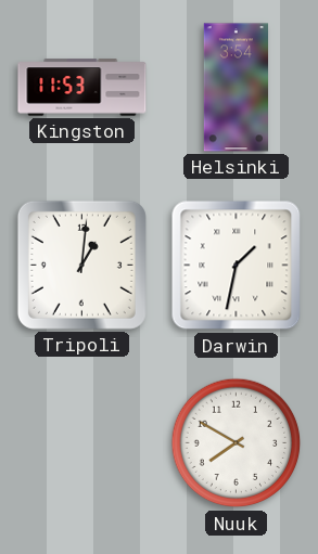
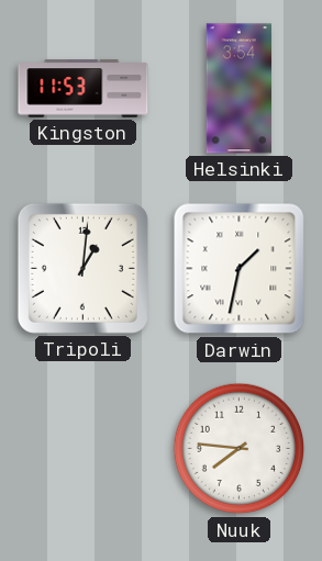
Nuuk: 7:50 -> 7:46
